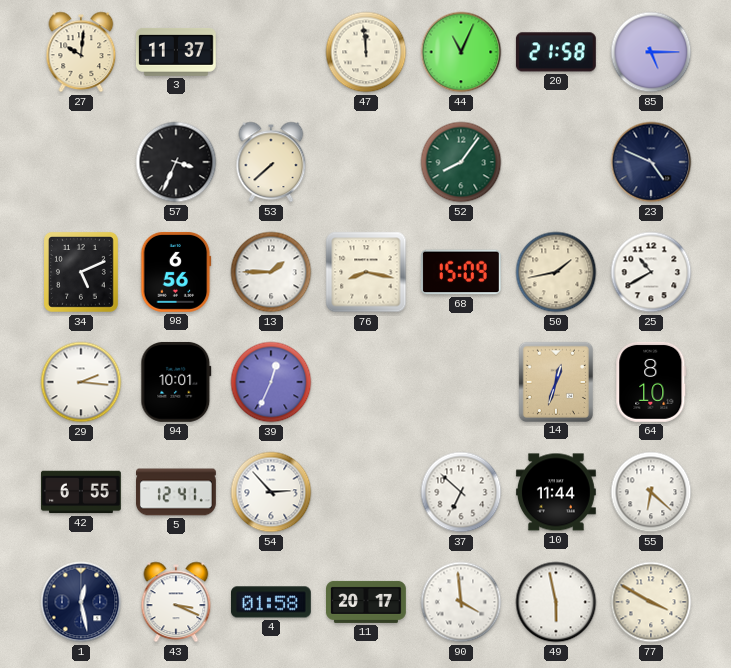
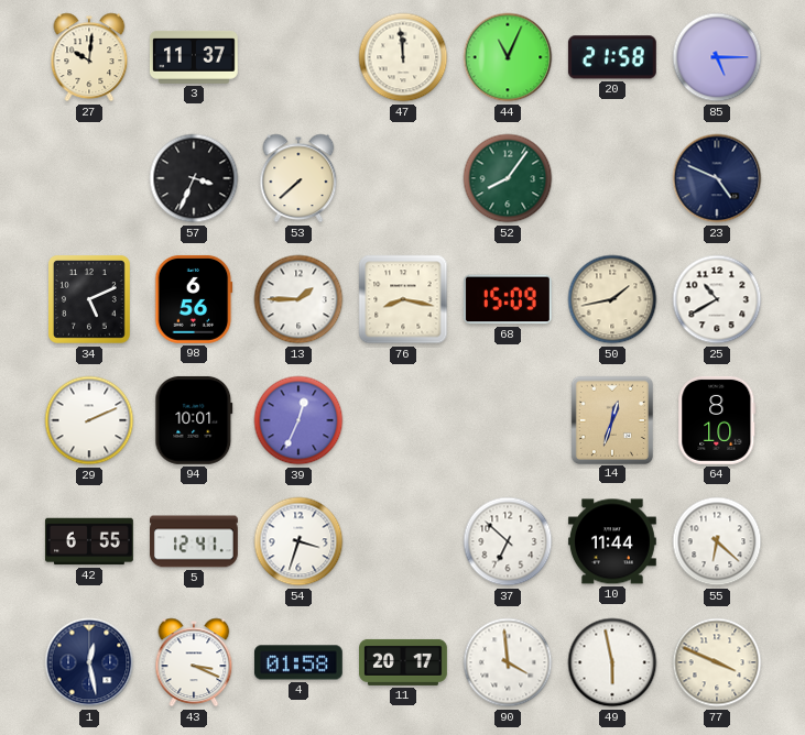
29: 2:16 -> 2:11
54: 2:53 -> 3:33
77: 3:50 -> 3:49
